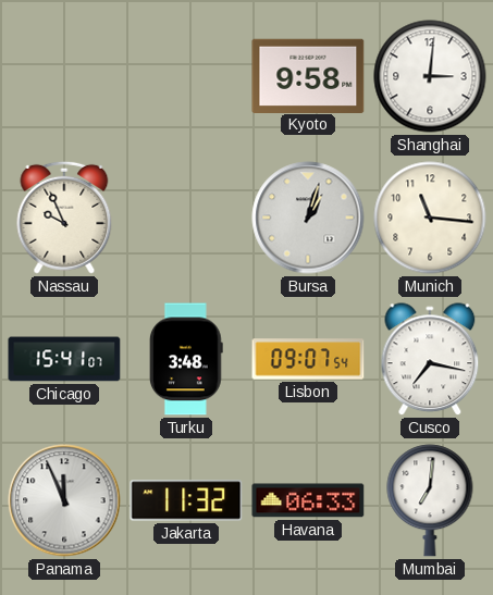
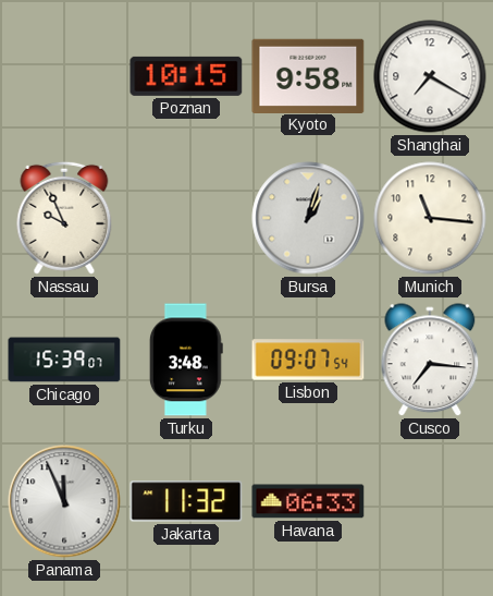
Poznan: none -> 10:15
Shanghai: 3:01 -> 7:20
Chicago: 15:41 -> 15:39
Cusco: 7:17 -> 7:16
Mumbai: 7:01 -> none
